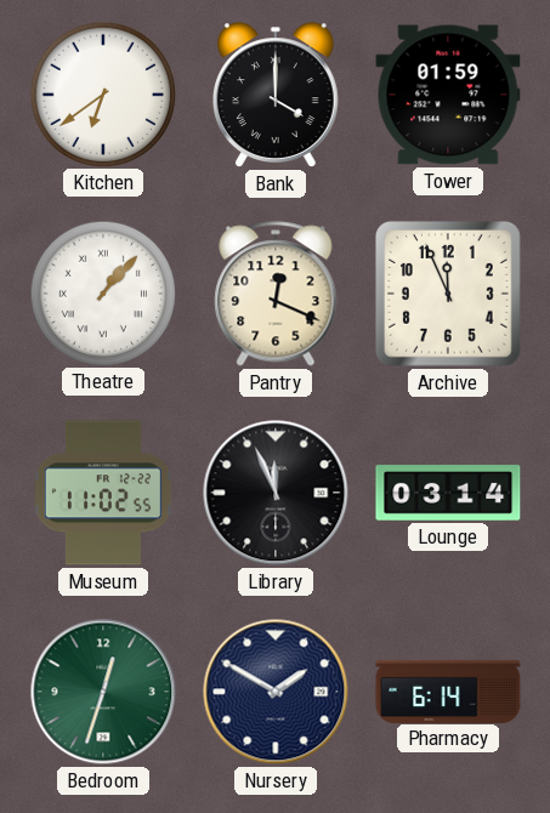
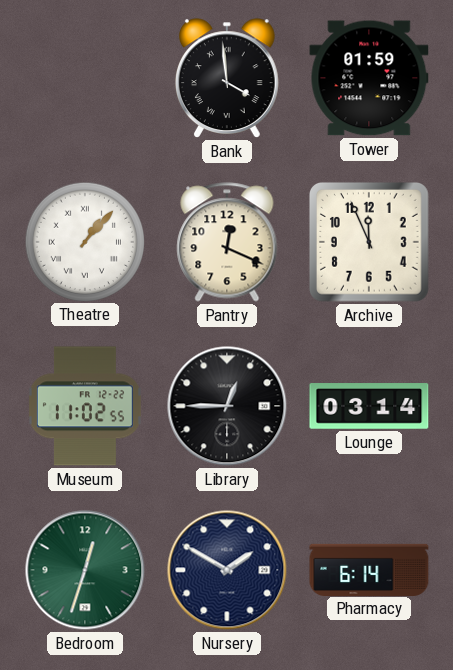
Kitchen: 6:39 -> none
Bank: 4:00 -> 3:59
Library: 11:56 -> 12:45
